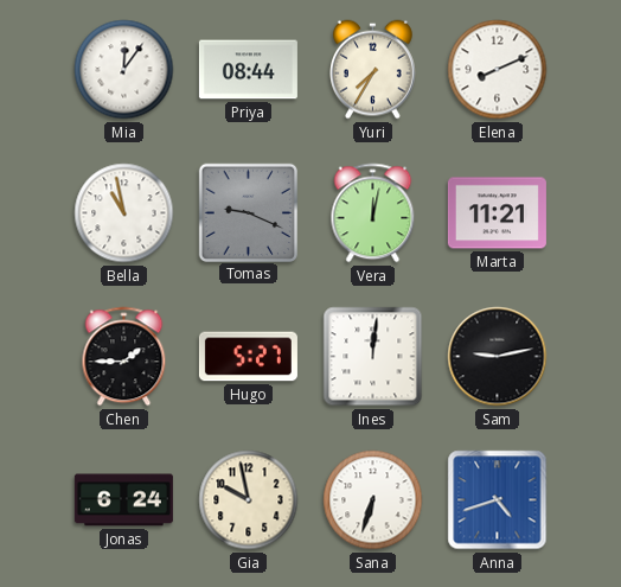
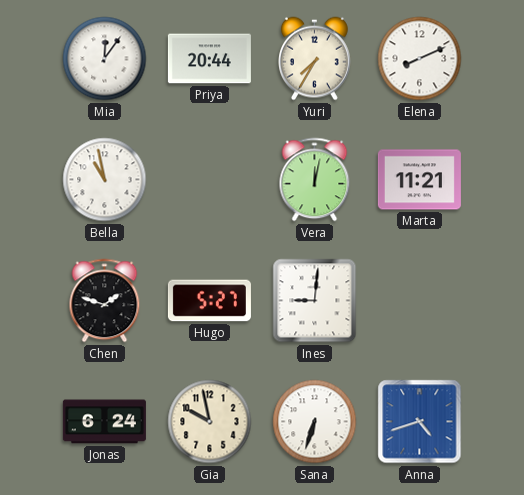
Priya: 08:44 -> 20:44
Tomas: 9:19 -> none
Chen: 1:45 -> 1:48
Ines: 12:01 -> 9:01
Sam: 9:13 -> none
